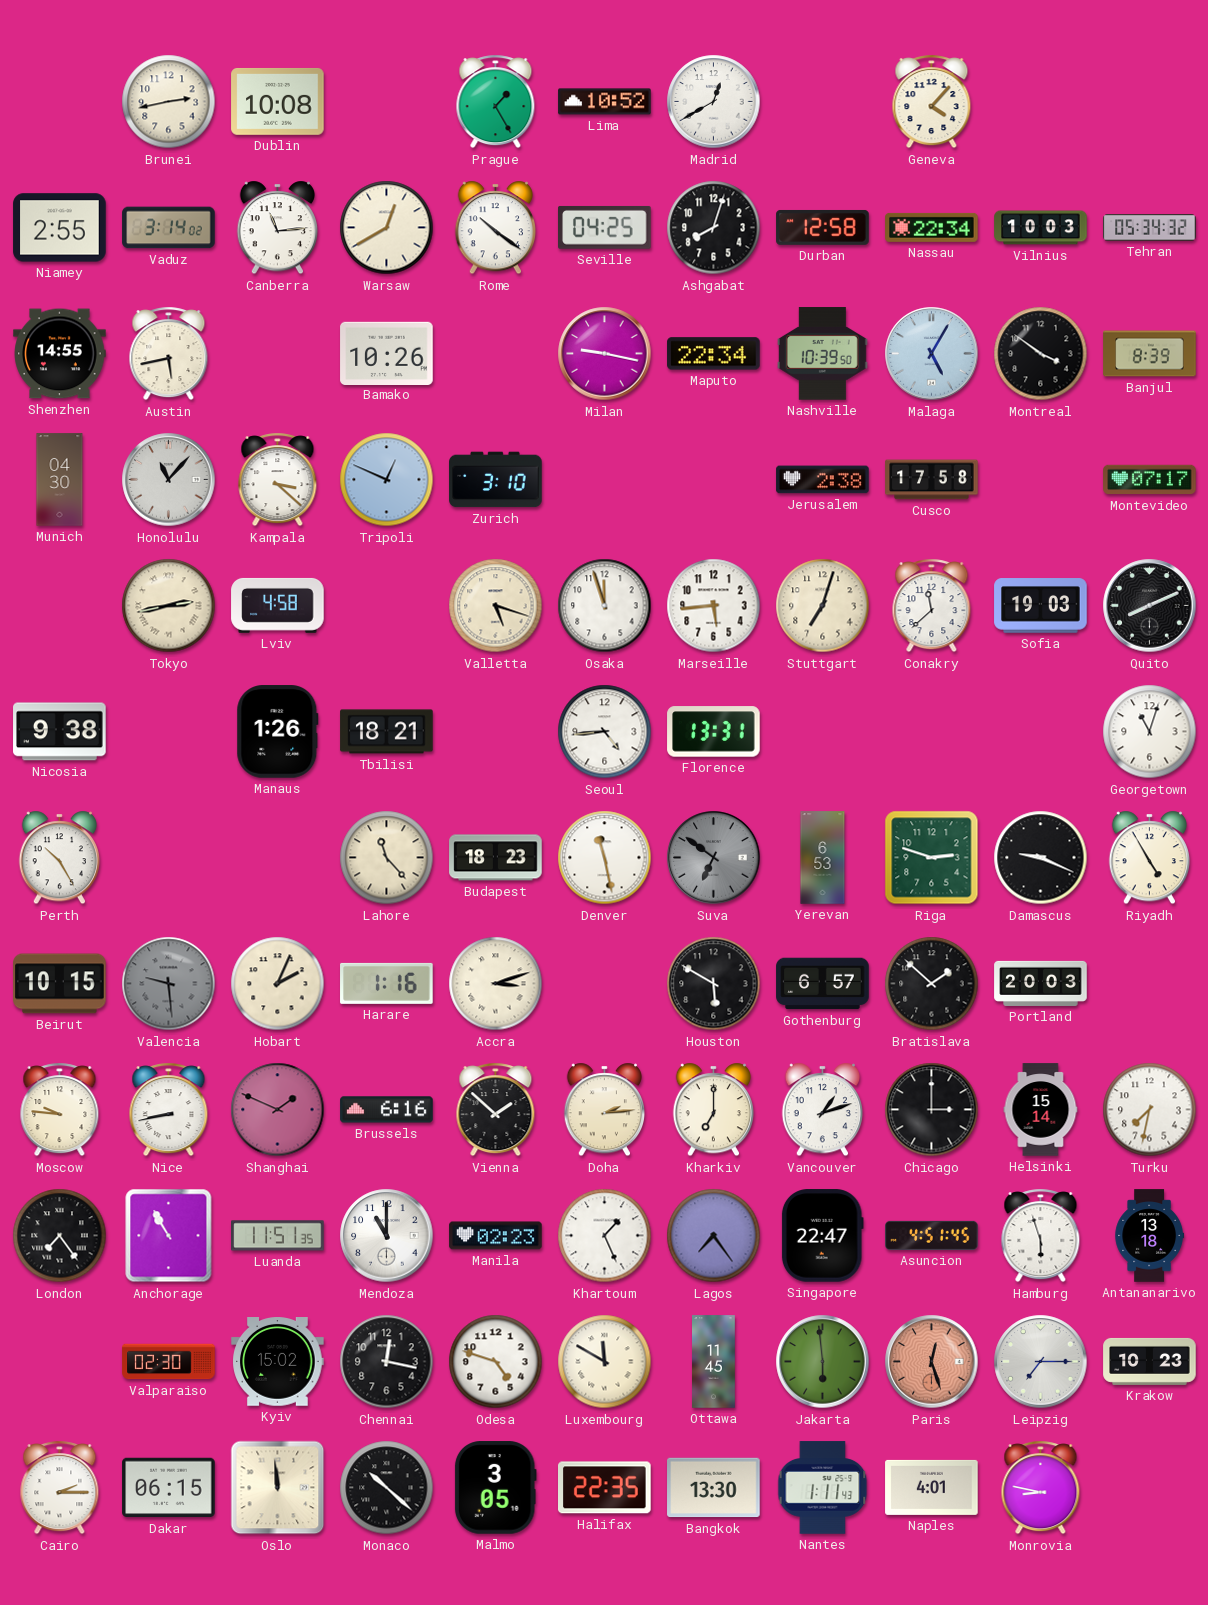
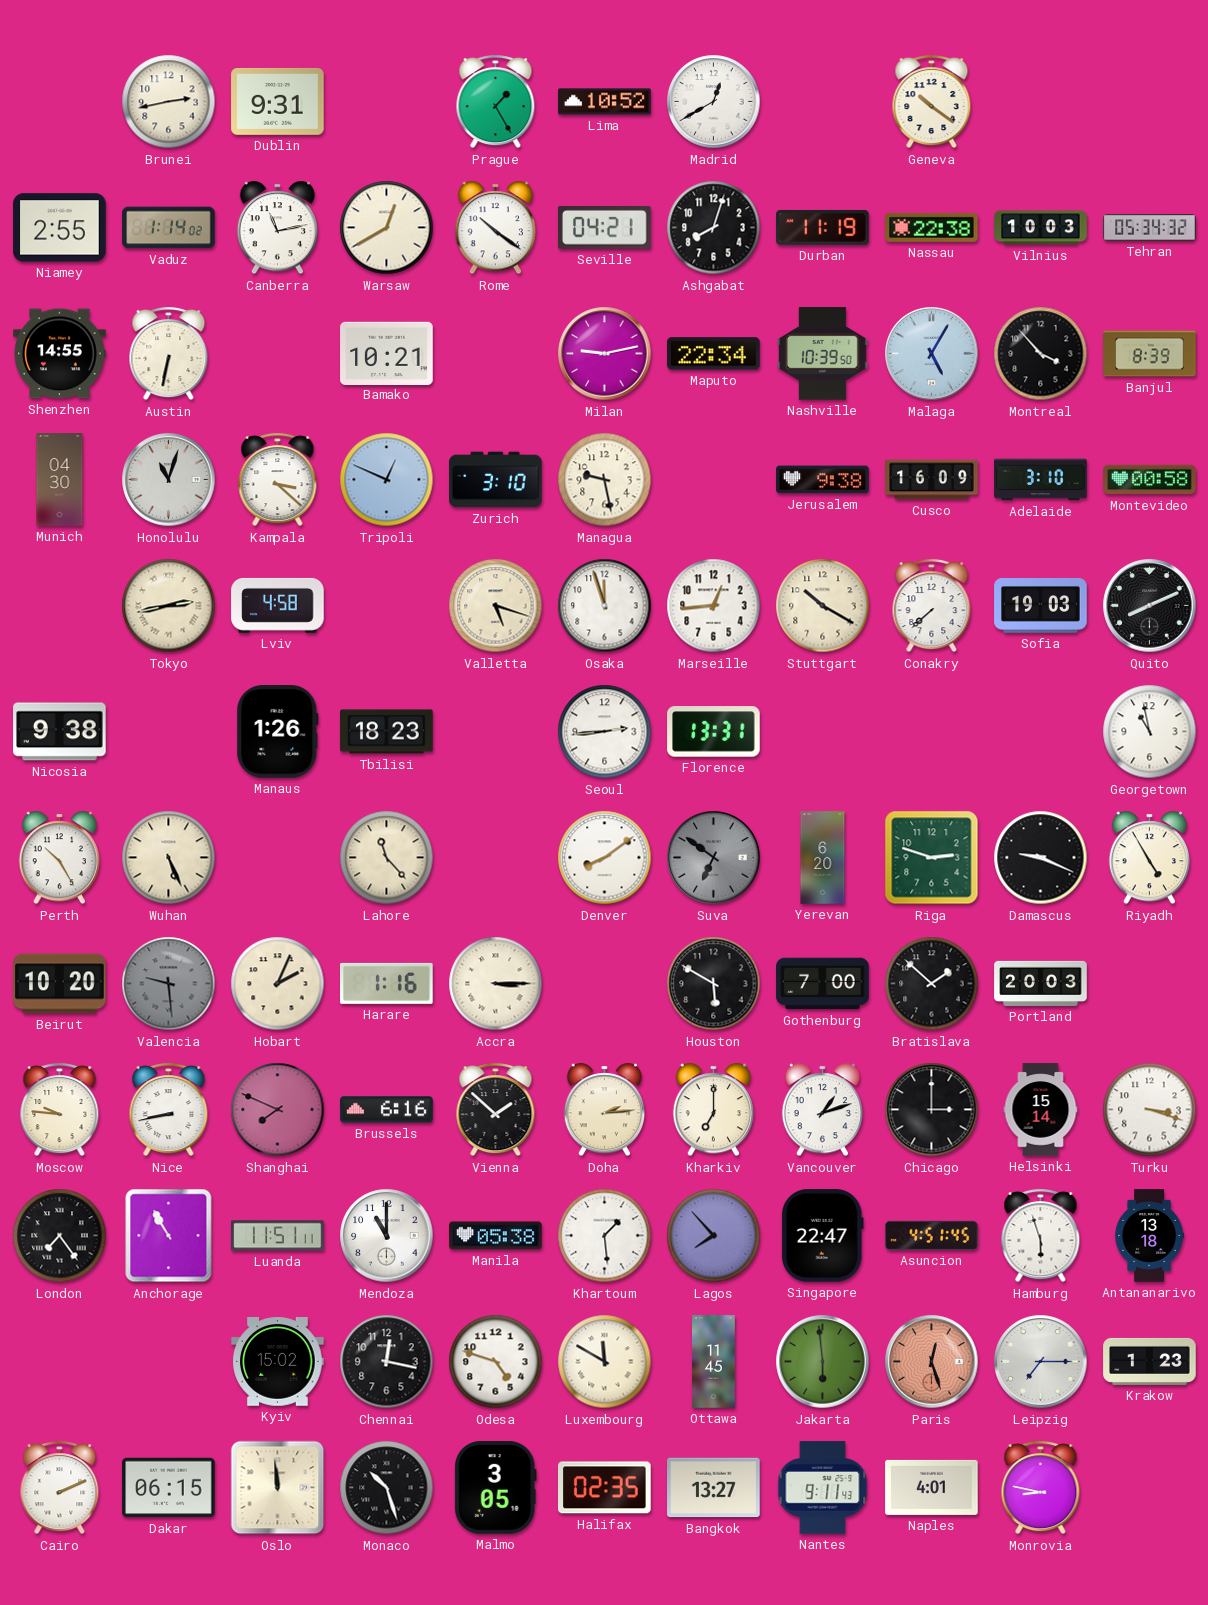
Dublin: 10:08 -> 9:31
Geneva: 4:07 -> 10:21
Vaduz: 3:14 -> 1:14
Canberra: 11:14 -> 11:13
Seville: 04:25 -> 04:21
Durban: 12:58 -> 11:19
Nassau: 22:34 -> 22:38
Austin: 5:43 -> 6:32
Bamako: 10:26 -> 10:21
Milan: 9:17 -> 9:13
Montreal: 3:51 -> 3:53
Honolulu: 11:07 -> 11:03
Managua: none -> 9:28
Jerusalem: 2:38 -> 9:38
Cusco: 17:58 -> 16:09
Adelaide: none -> 3:10
Montevideo: 07:17 -> 00:58
Marseille: 5:44 -> 12:44
Stuttgart: 7:03 -> 10:20
Conakry: 11:38 -> 7:38
Tbilisi: 18:21 -> 18:23
Seoul: 4:44 -> 2:44
Georgetown: 11:03 -> 10:58
Wuhan: none -> 5:26
Budapest: 18:23 -> none
Denver: 11:28 -> 8:09
Yerevan: 6:53 -> 6:20
Beirut: 10:15 -> 10:20
Accra: 3:12 -> 3:15
Gothenburg: 6:57 -> 7:00
Shanghai: 1:49 -> 7:49
Turku: 7:32 -> 3:18
Luanda: 11:51:35 -> 11:51:11
Manila: 02:23 -> 05:38
Khartoum: 1:26 -> 1:29
Lagos: 7:24 -> 7:53
Valparaiso: 02:30 -> none
Krakow: 10:23 -> 1:23
Cairo: 2:15 -> 2:11
Monaco: 10:22 -> 10:27
Halifax: 22:35 -> 02:35
Bangkok: 13:30 -> 13:27
Nantes: 1:11 -> 9:11
